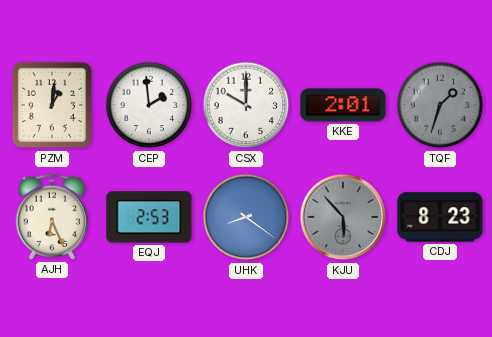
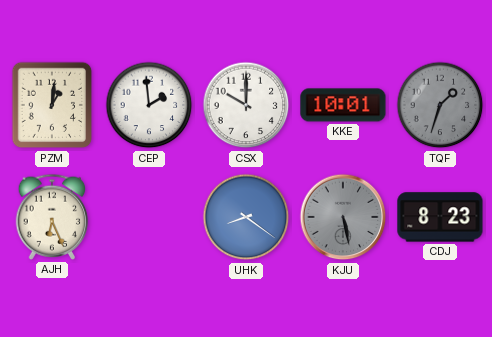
KKE: 2:01 -> 10:01
EQJ: 2:53 -> none
KJU: 5:53 -> 5:28
